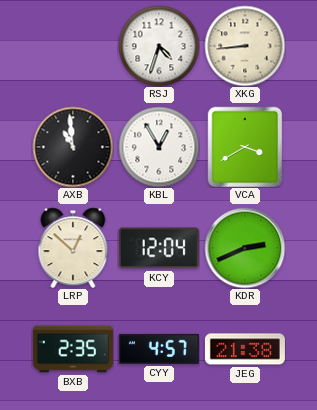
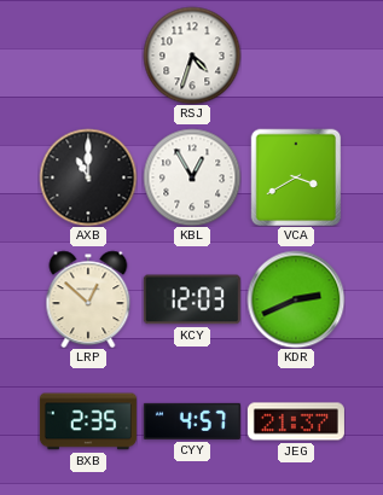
XKG: 8:44 -> none
AXB: 10:59 -> 11:00
KCY: 12:04 -> 12:03
JEG: 21:38 -> 21:37
